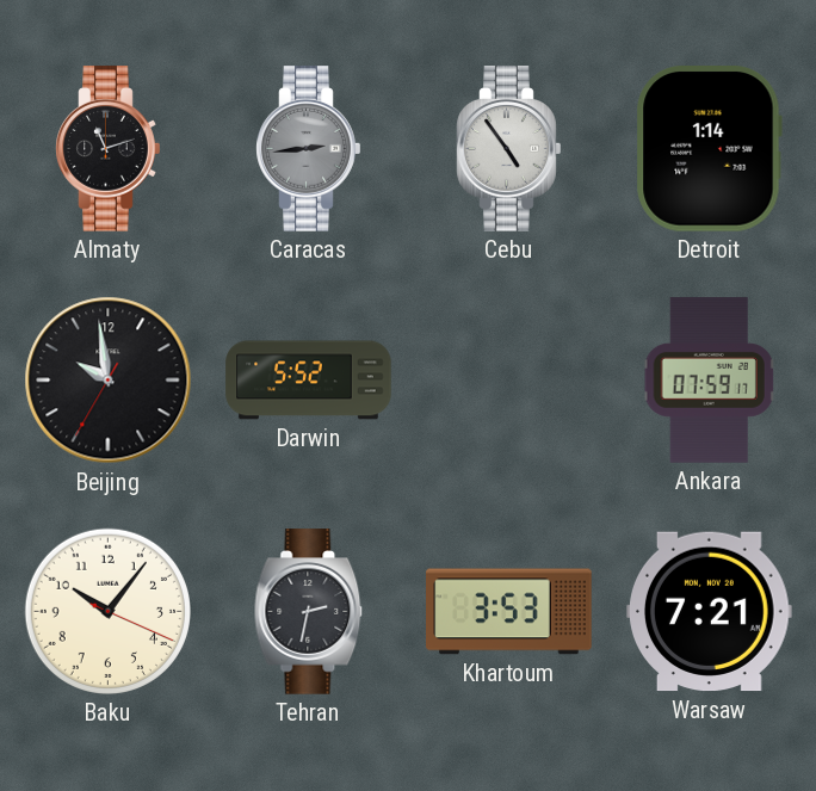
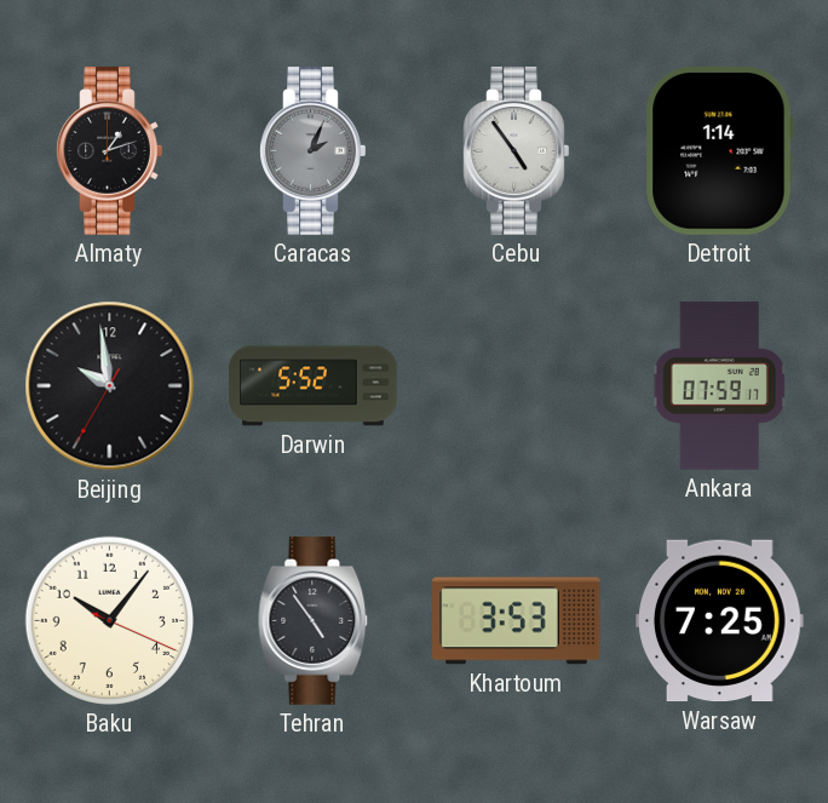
Almaty: 11:12 -> 1:12
Caracas: 2:44 -> 2:04
Tehran: 2:32 -> 4:54
Warsaw: 7:21 -> 7:25
